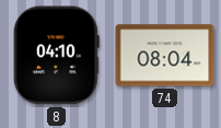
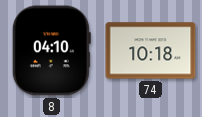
74: 08:04 -> 10:18
